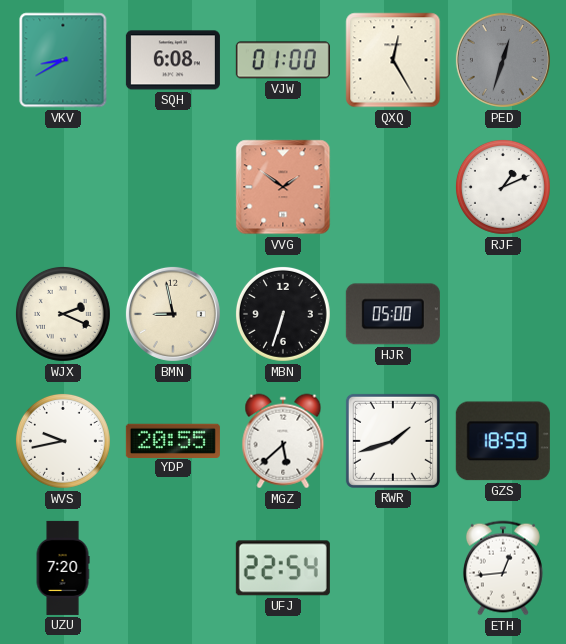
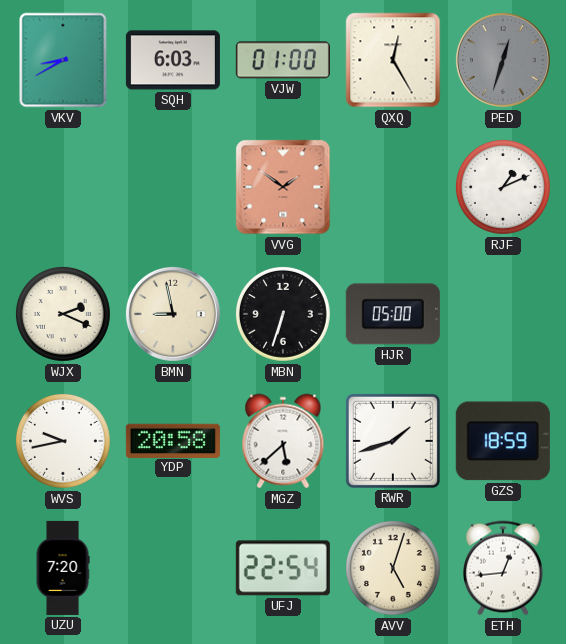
SQH: 6:08 -> 6:03
YDP: 20:55 -> 20:58
AVV: none -> 5:03
